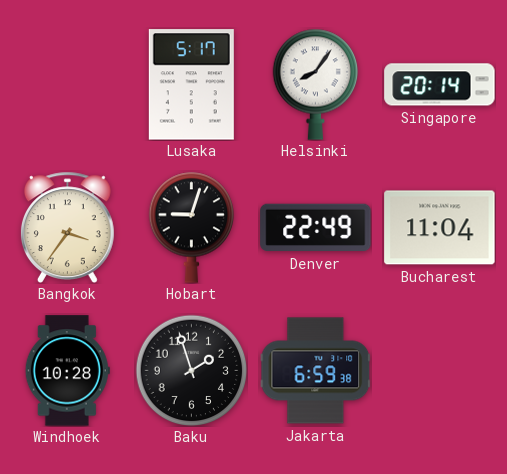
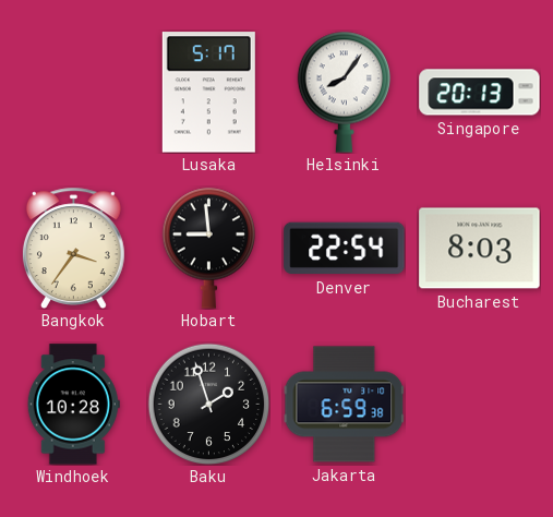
Singapore: 20:14 -> 20:13
Hobart: 9:03 -> 8:59
Denver: 22:49 -> 22:54
Bucharest: 11:04 -> 8:03
